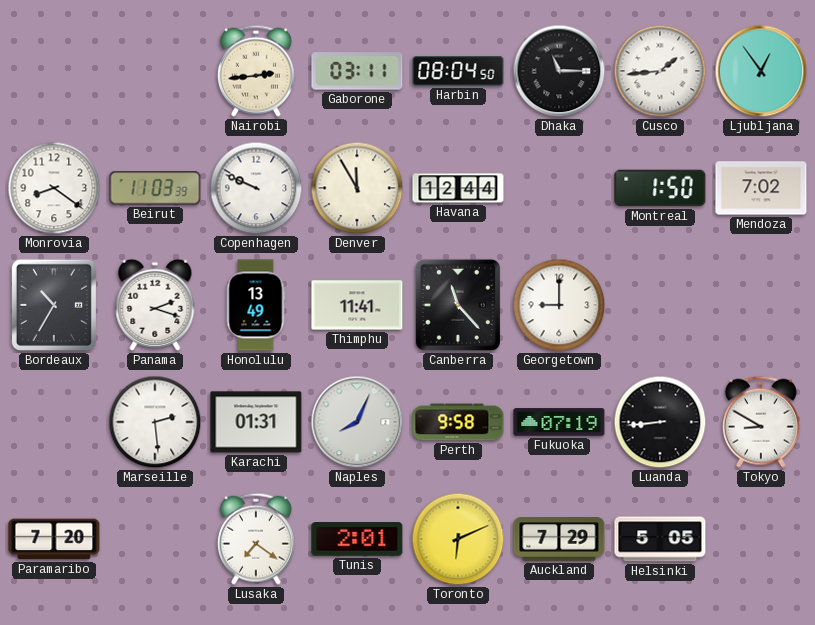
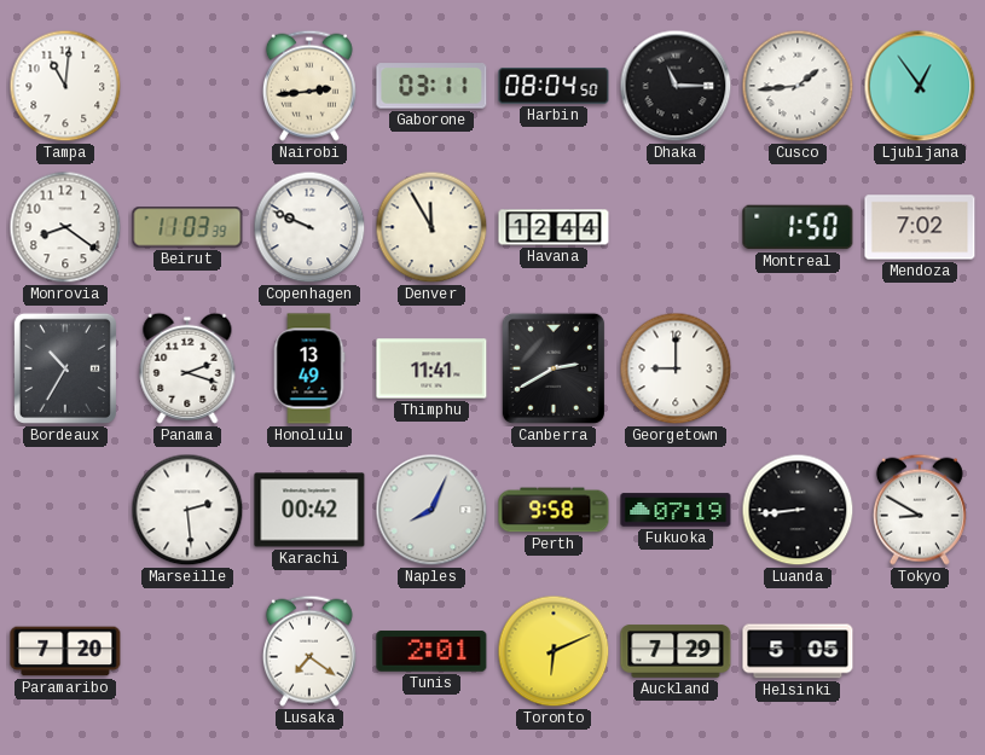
Tampa: none -> 11:01
Canberra: 11:23 -> 2:40
Karachi: 01:31 -> 00:42
